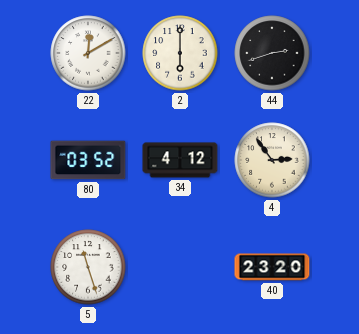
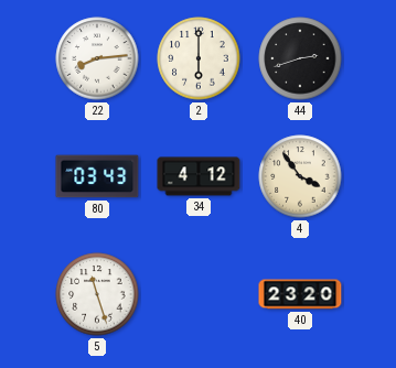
22: 12:10 -> 8:14
80: 03:52 -> 03:43
4: 2:54 -> 3:54
